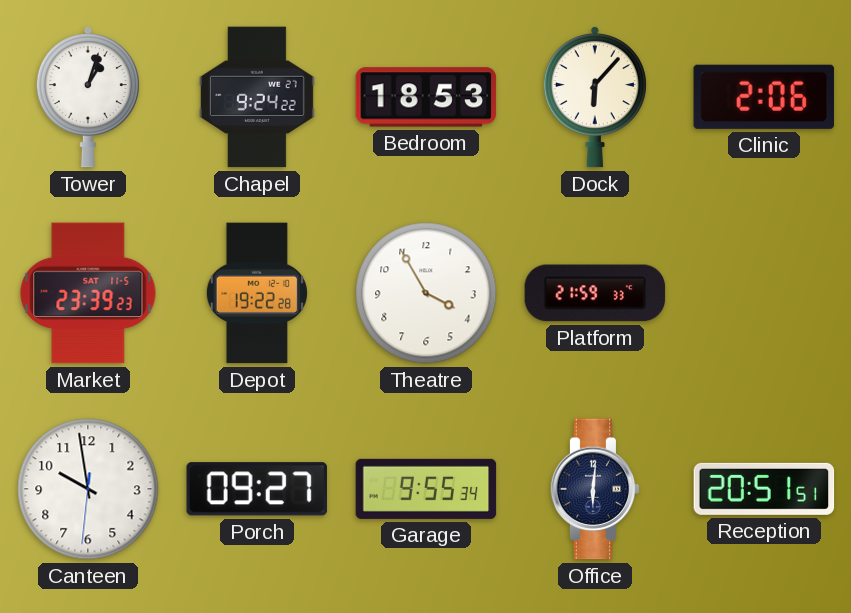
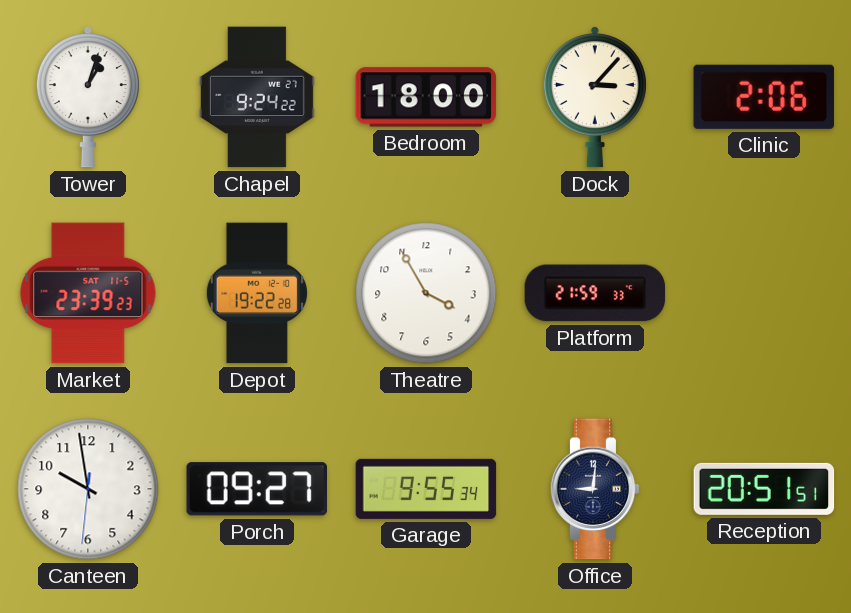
Bedroom: 18:53 -> 18:00
Dock: 6:07 -> 3:07
Office: 6:01 -> 9:01
